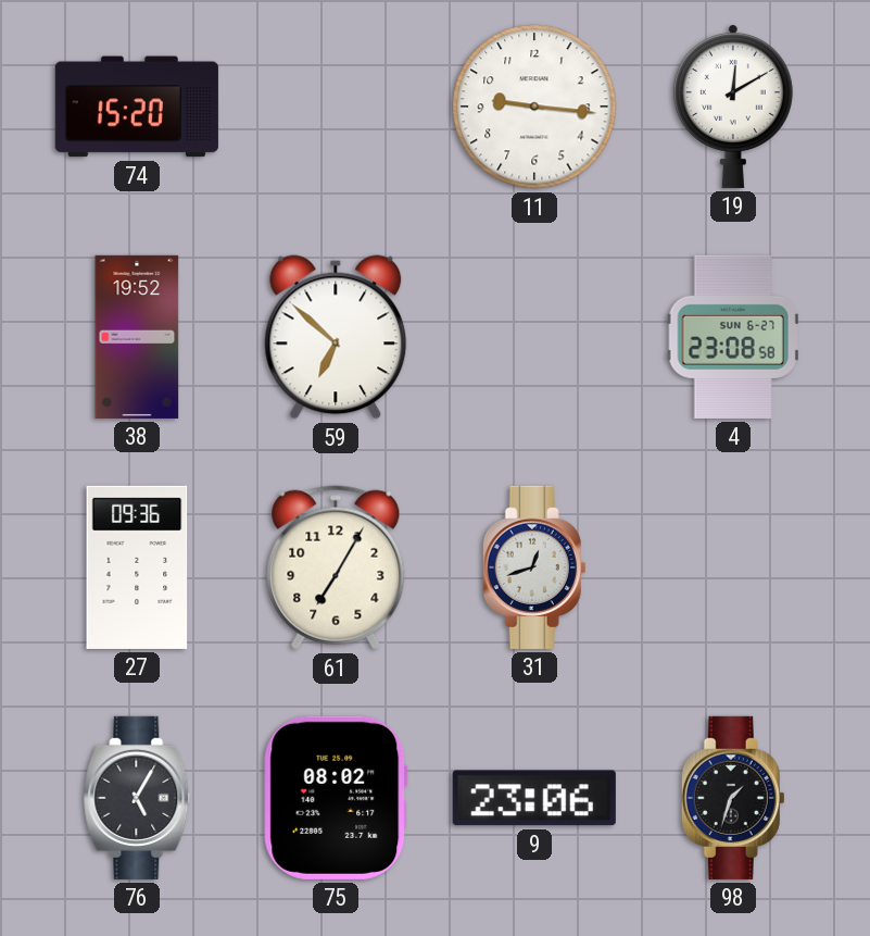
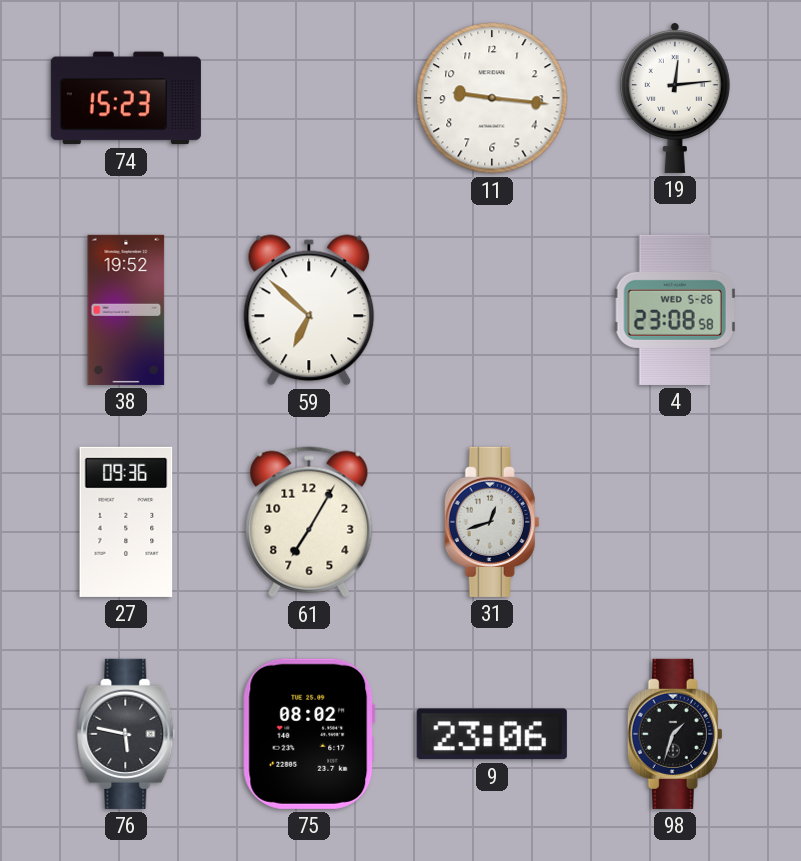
74: 15:20 -> 15:23
19: 12:10 -> 12:14
4 date: SUN 6-27 -> WED 5-26
76: 5:05 -> 5:47
